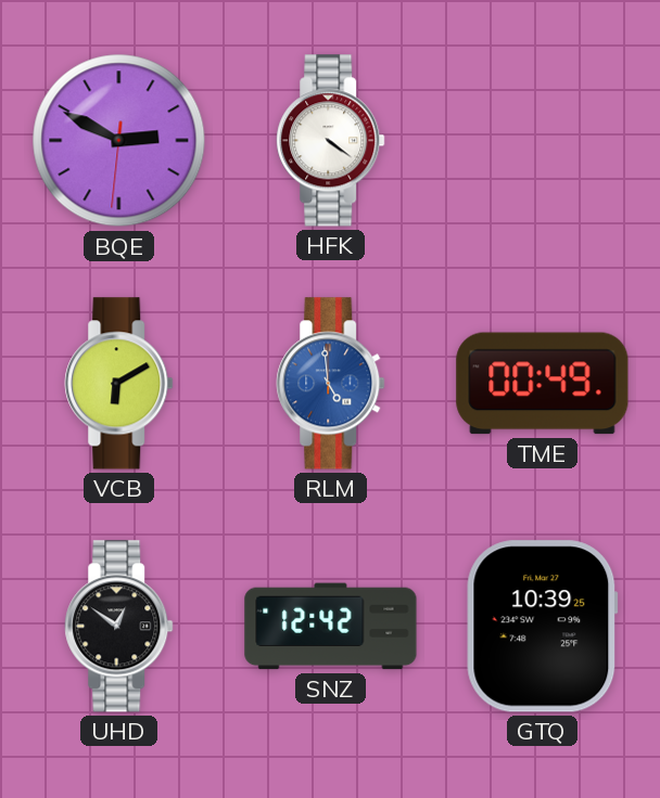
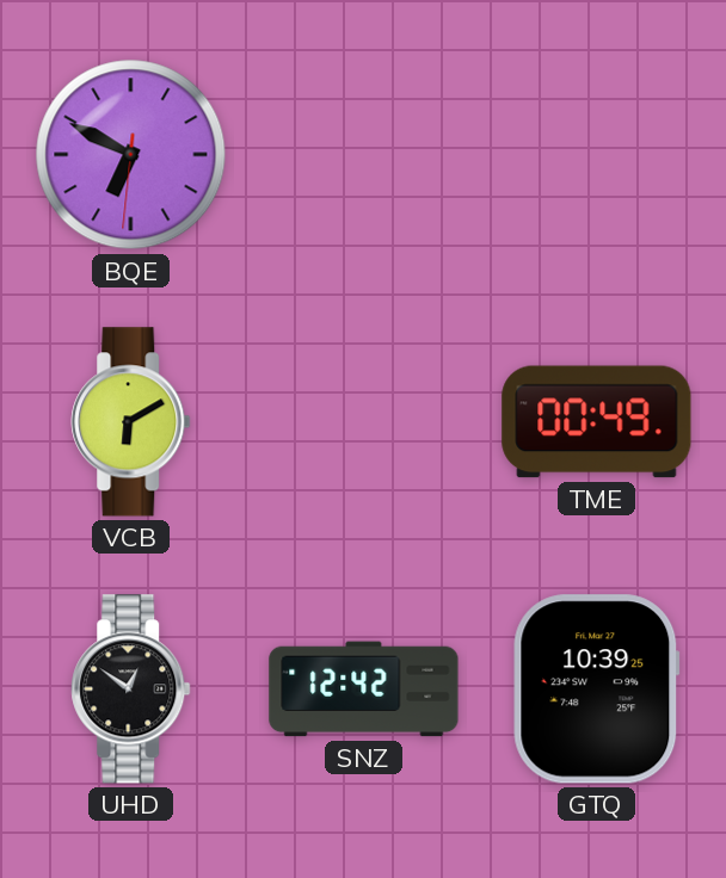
BQE: 2:49 -> 6:49
HFK: 4:21 -> none
RLM: 4:59 -> none
